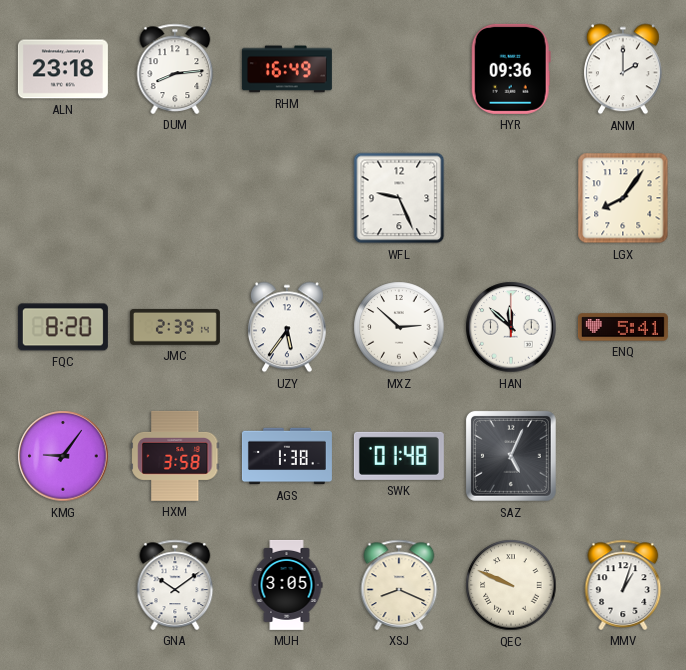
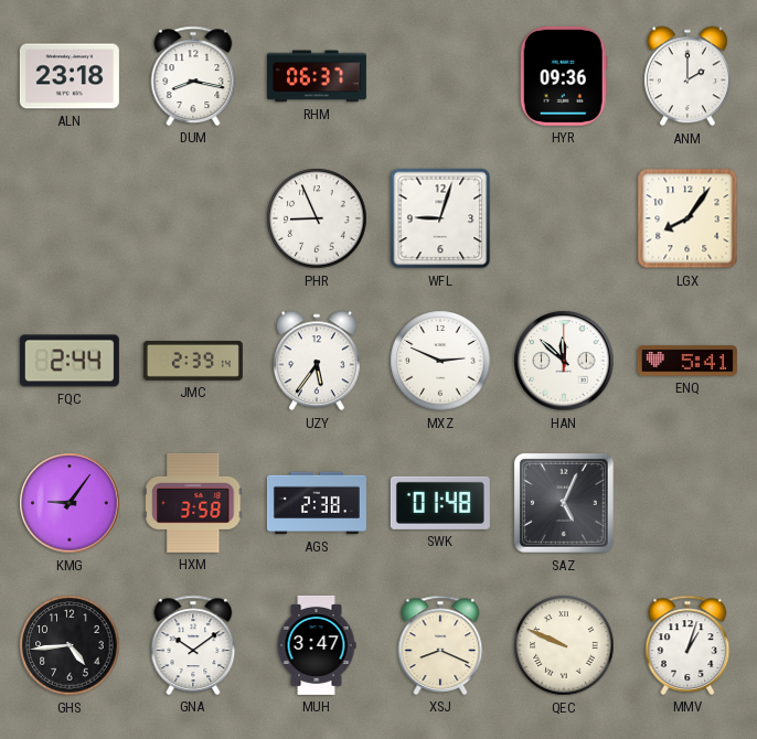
DUM: 8:14 -> 8:17
RHM: 16:49 -> 06:37
PHR: none -> 8:56
WFL: 9:26 -> 9:03
FQC: 8:20 -> 2:44
MXZ: 2:52 -> 2:49
AGS: 1:38 -> 2:38
GHS: none -> 4:44
MUH: 3:05 -> 3:47
